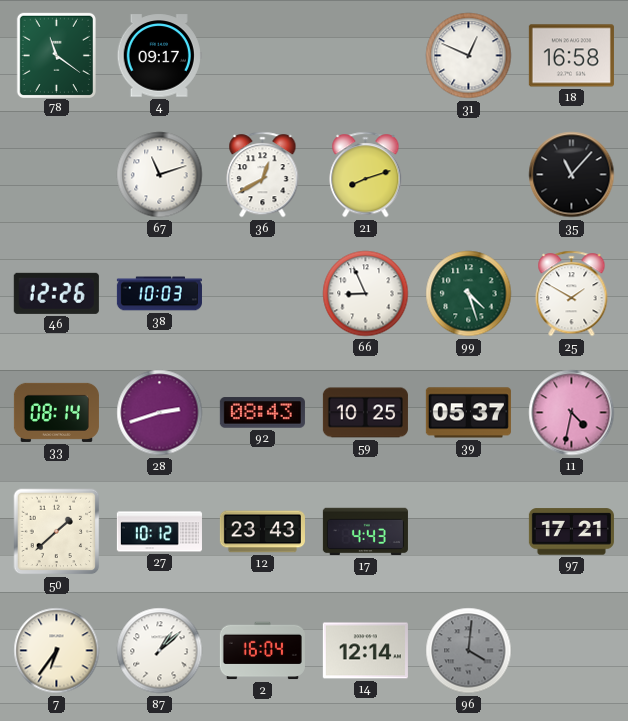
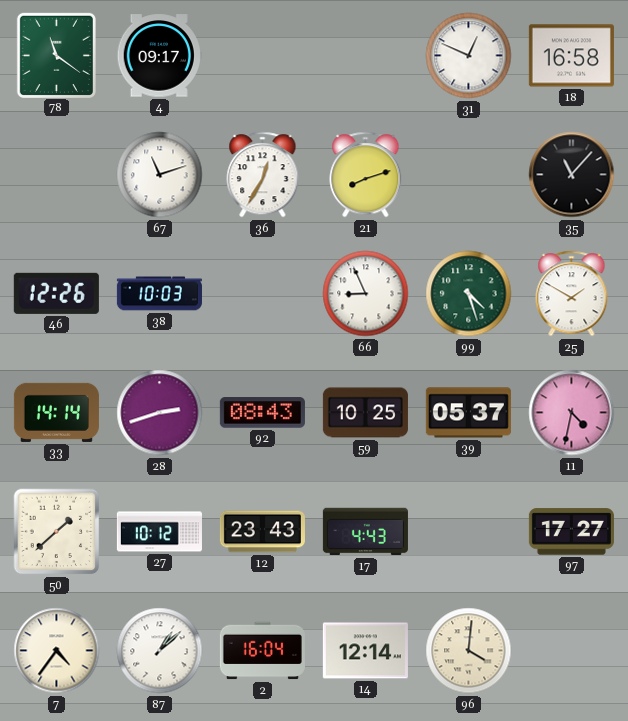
36: 12:40 -> 12:35
33: 08:14 -> 14:14
97: 17:21 -> 17:27
7: 6:36 -> 4:36
96 dial: grey -> cream
